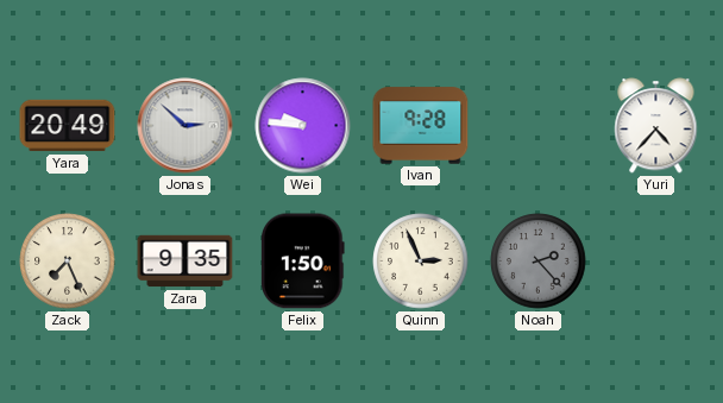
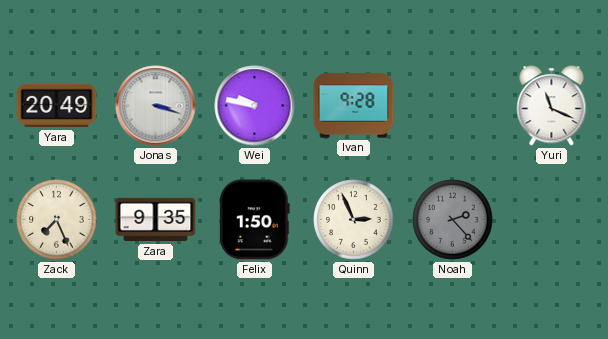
Jonas: 2:52 -> 3:18
Wei: 9:46 -> 9:47
Yuri: 4:37 -> 11:19
